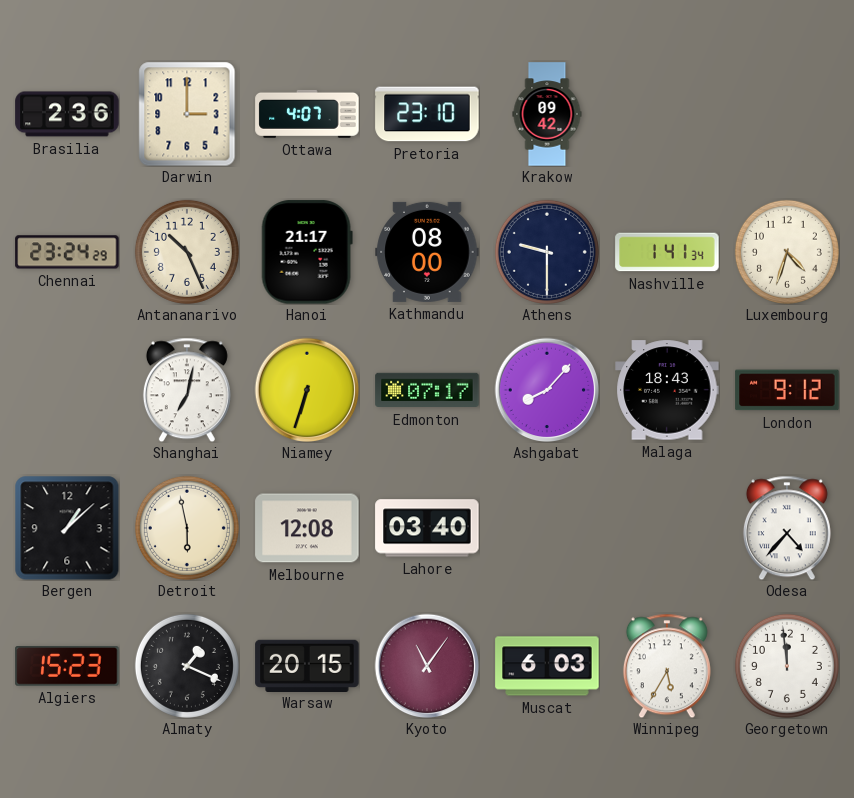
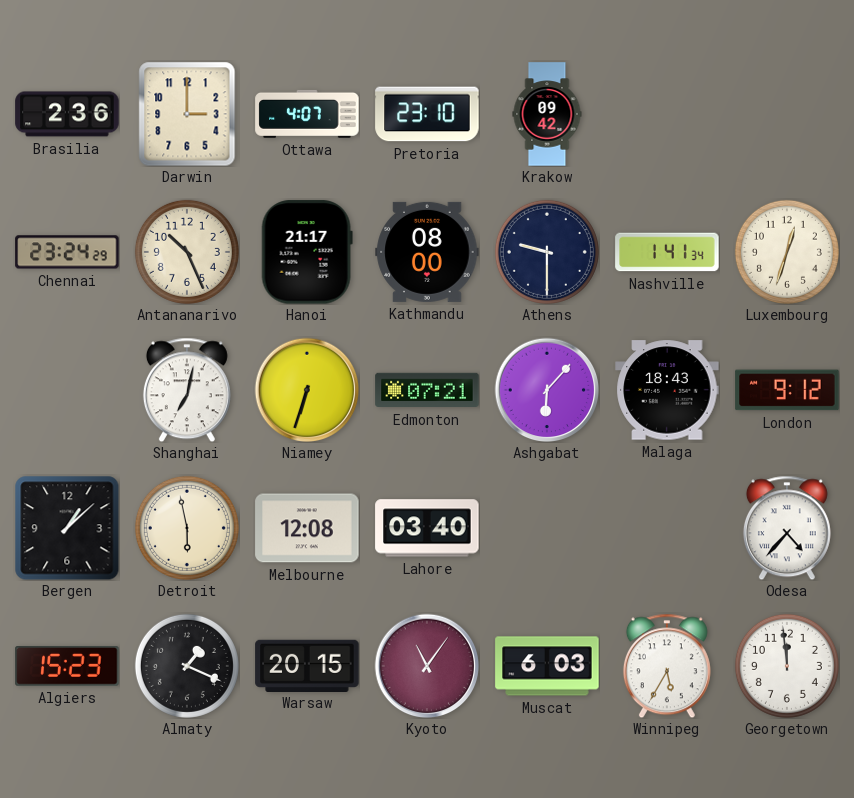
Luxembourg: 4:33 -> 12:33
Edmonton: 07:17 -> 07:21
Ashgabat: 8:07 -> 6:07
